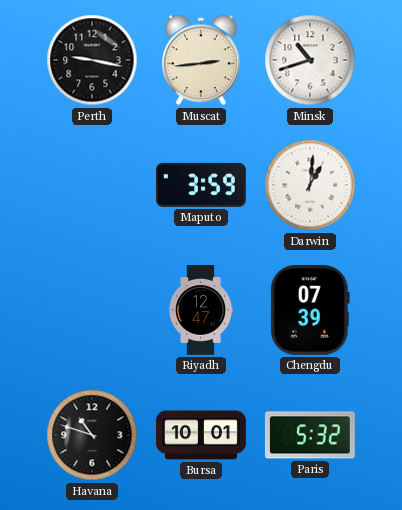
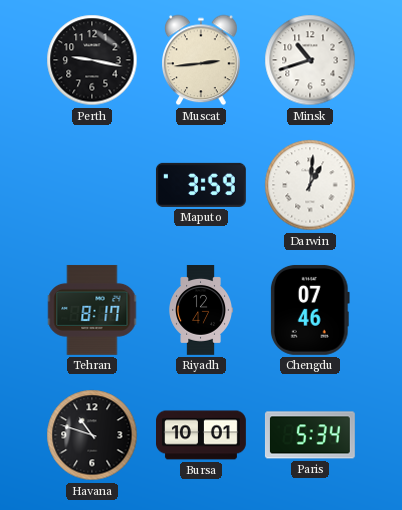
Tehran: none -> 8:17
Chengdu: 07:39 -> 07:46
Paris: 5:32 -> 5:34
